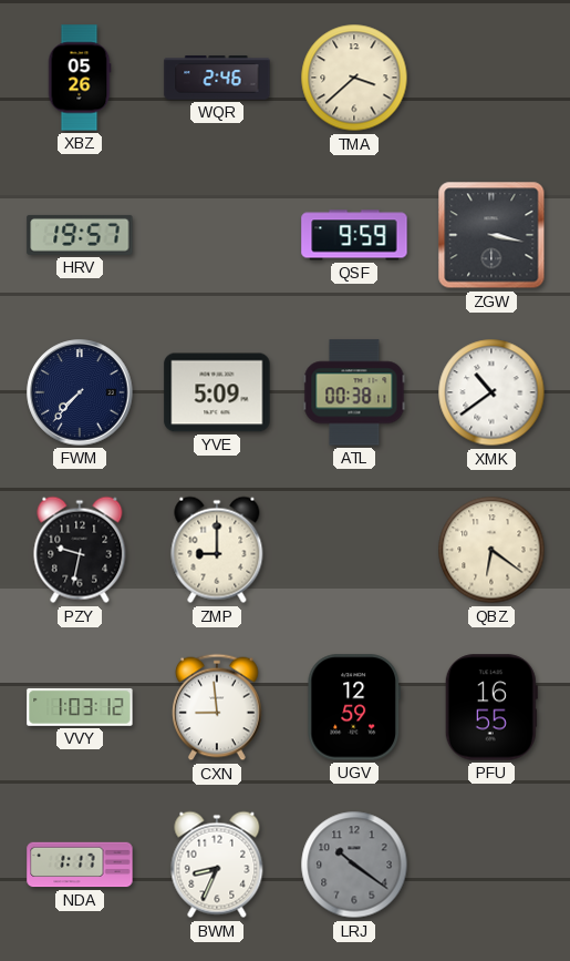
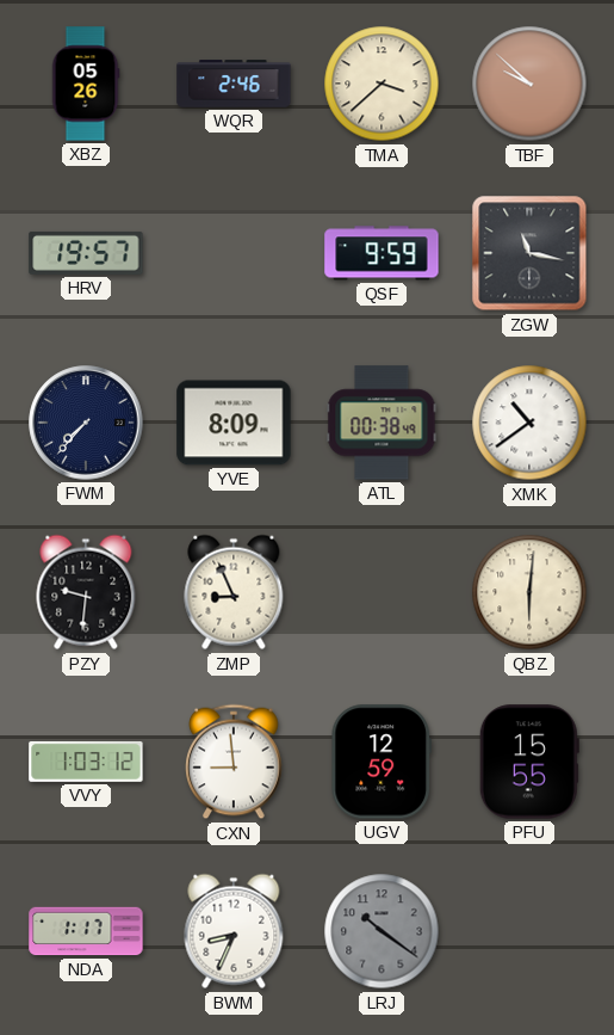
TBF: none -> 9:52
ZGW: 3:17 -> 11:17
YVE: 5:09 -> 8:09
ATL: 00:38:11 -> 00:38:49
PZY: 9:32 -> 9:31
ZMP: 9:00 -> 8:56
QBZ: 6:21 -> 6:01
PFU: 16:55 -> 15:55
